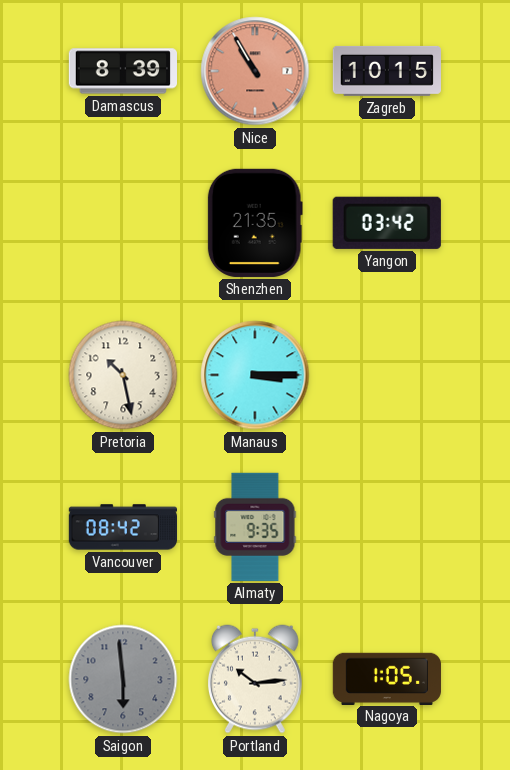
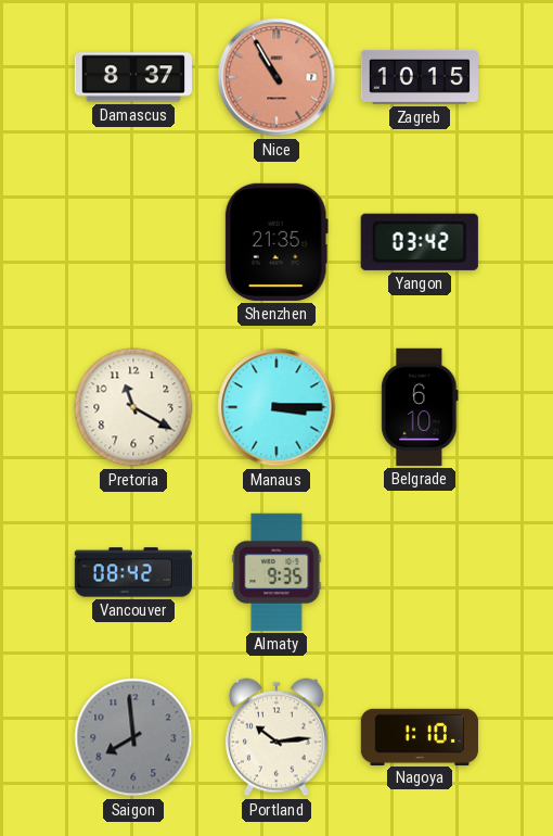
Damascus: 8:39 -> 8:37
Pretoria: 10:28 -> 11:20
Belgrade: none -> 6:10
Saigon: 5:59 -> 7:59
Nagoya: 1:05 -> 1:10
